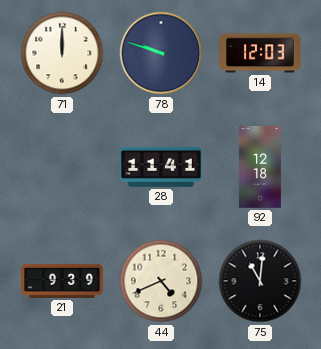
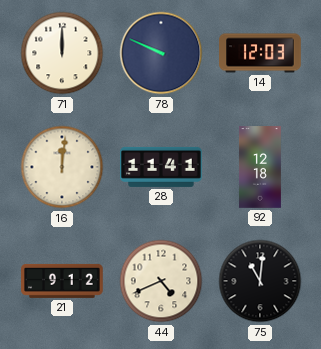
78: 9:48 -> 9:49
16: none -> 12:01
21: 9:39 -> 9:12
